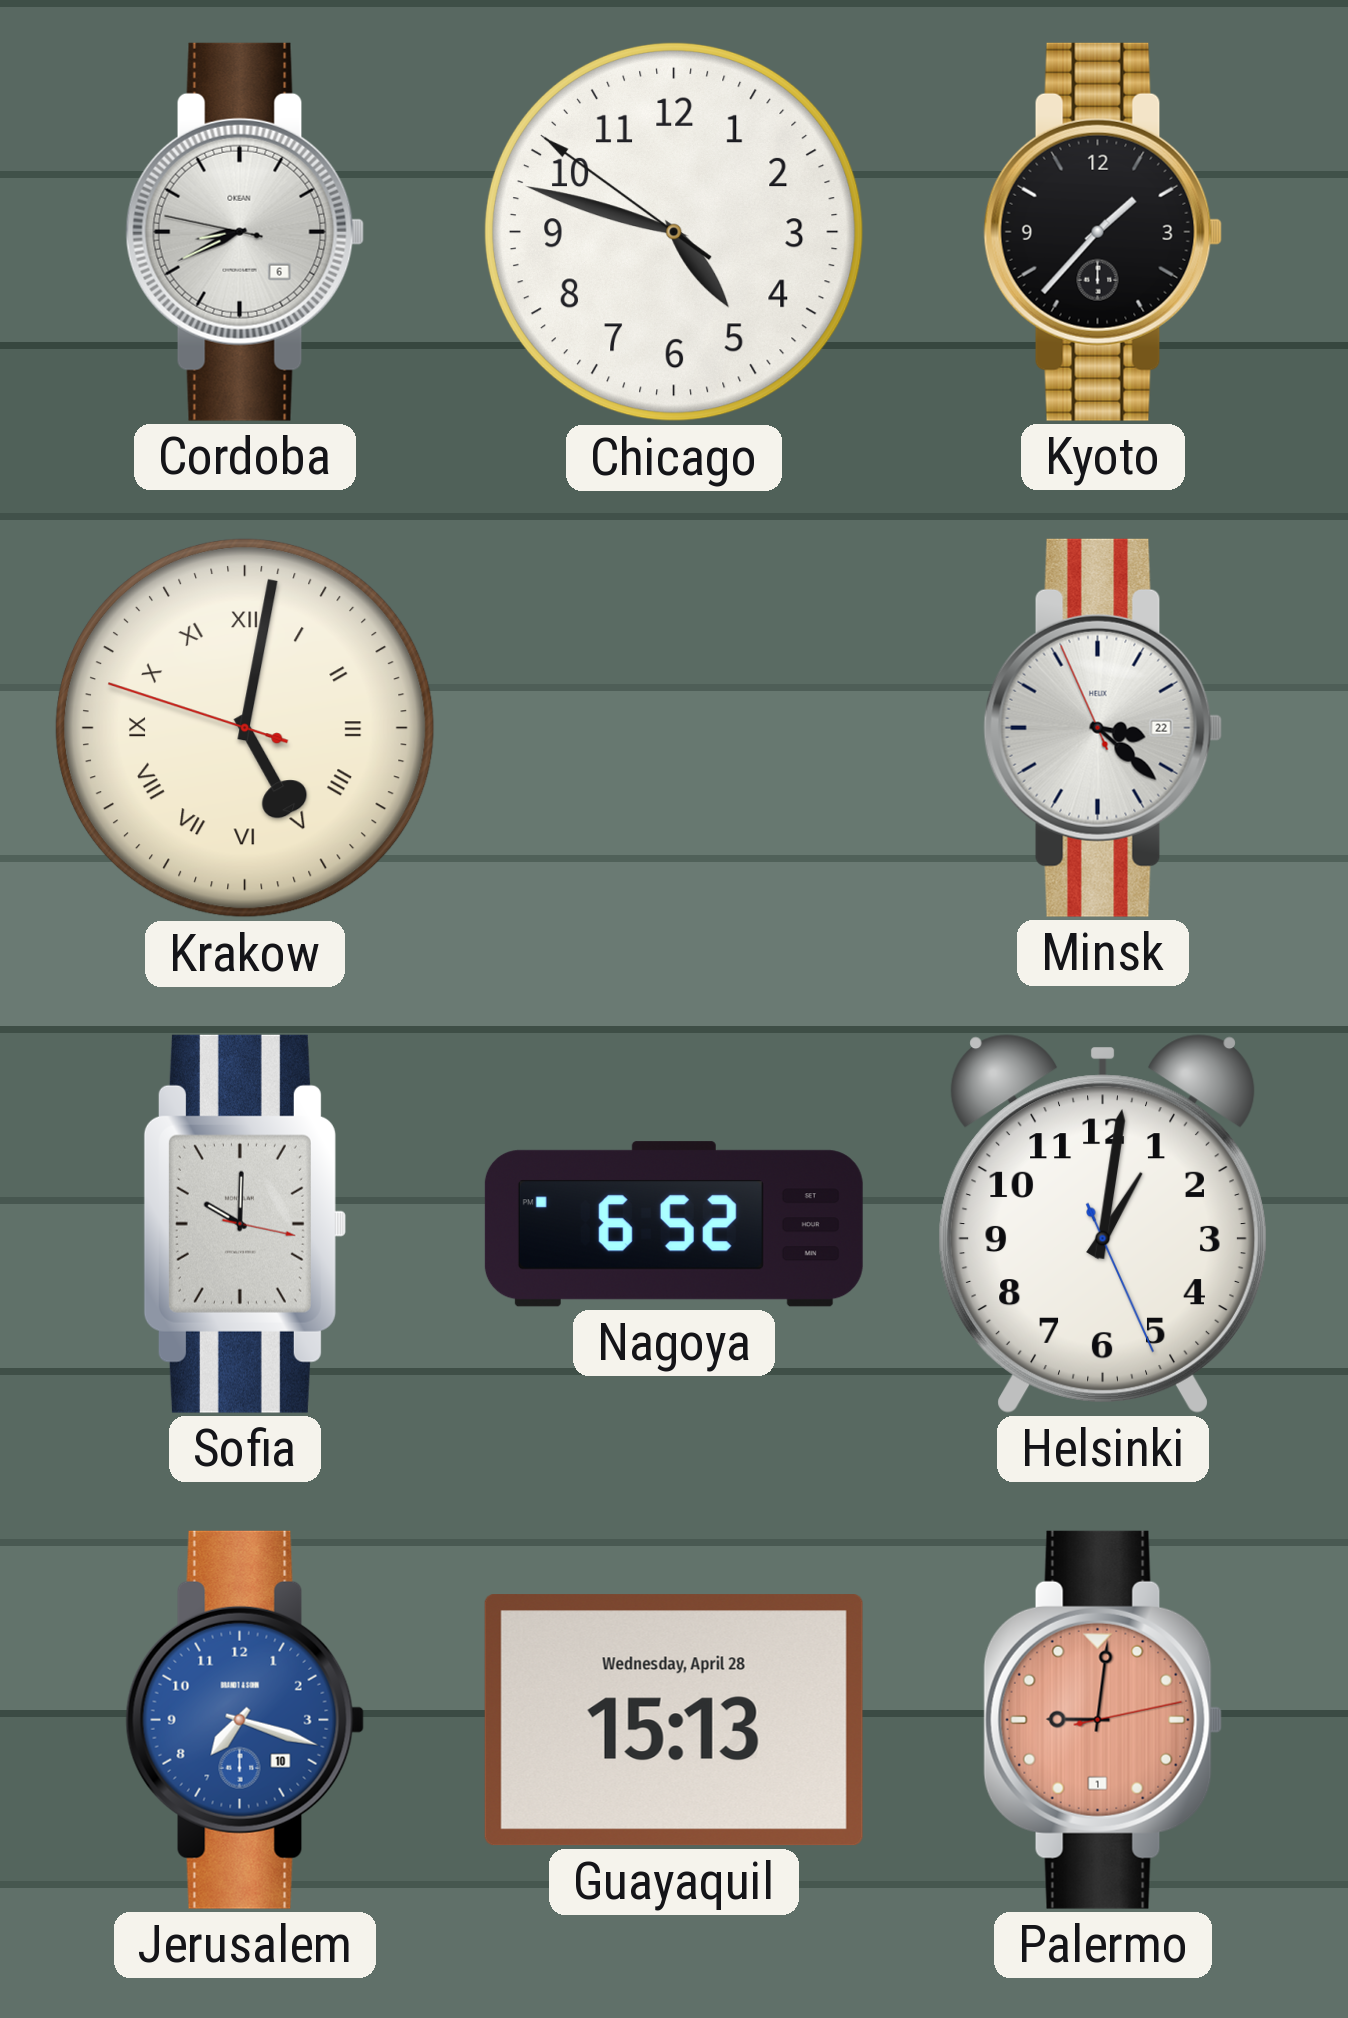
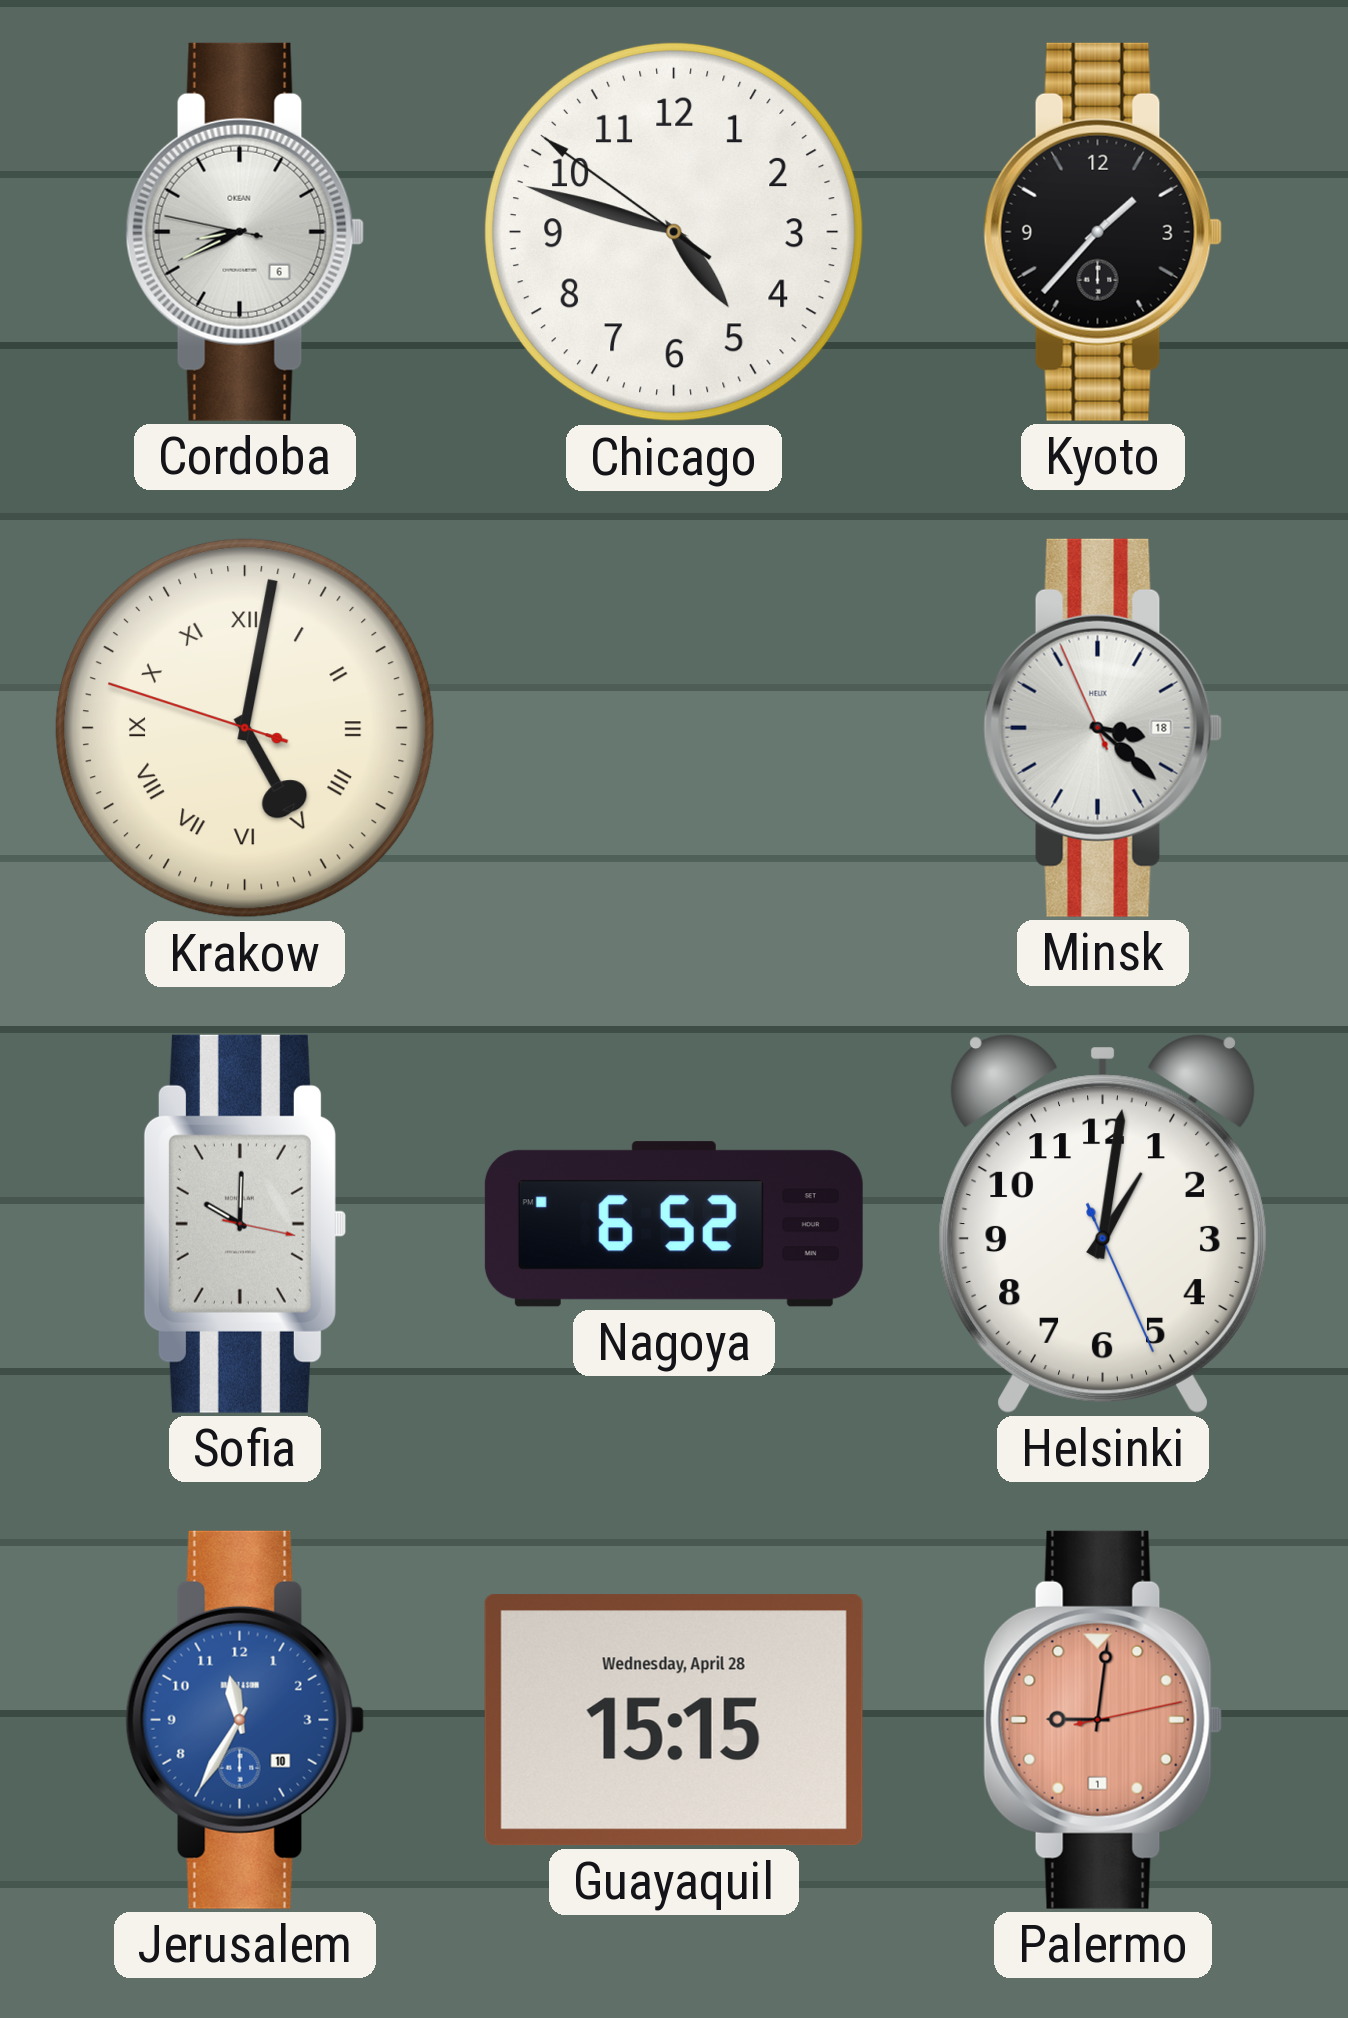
Minsk date: 22 -> 18
Jerusalem: 7:18 -> 11:35
Guayaquil: 15:13 -> 15:15
